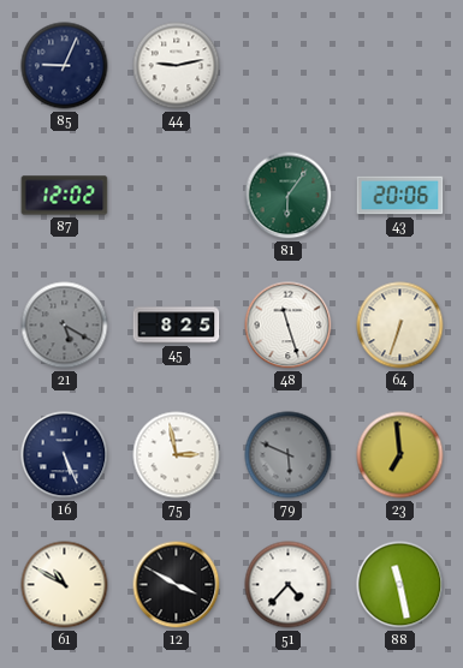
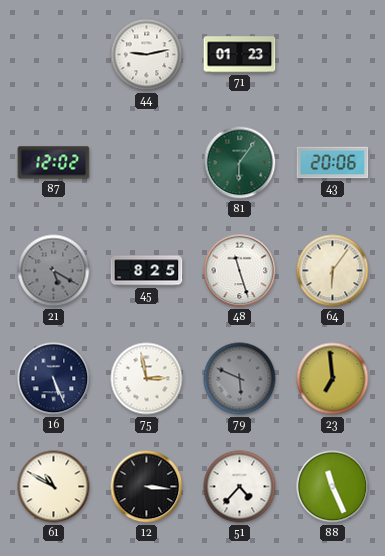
85: 9:04 -> none
71: none -> 01:23
64: 6:33 -> 6:06
12: 3:50 -> 3:16
88: 11:28 -> 11:26
